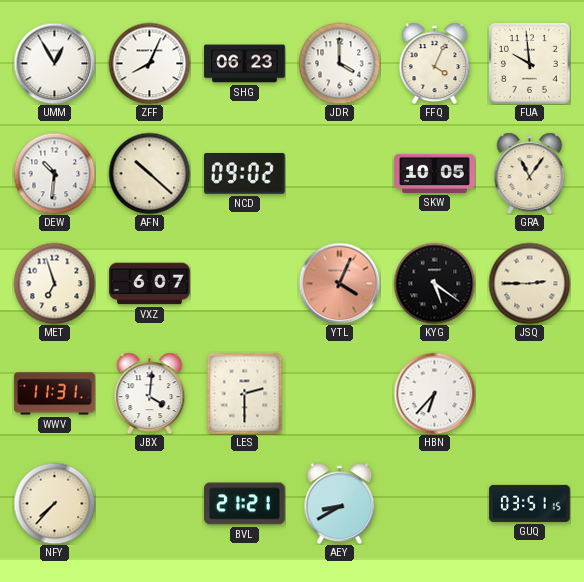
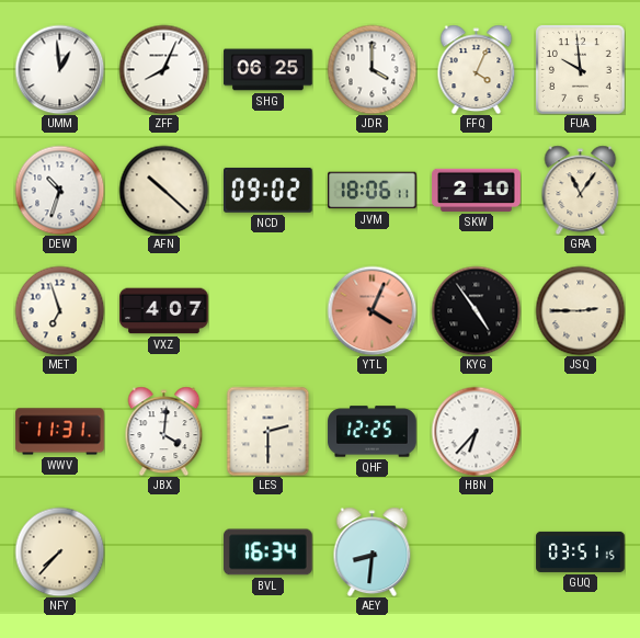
UMM: 12:55 -> 12:59
SHG: 06:23 -> 06:25
DEW: 10:31 -> 10:33
JVM: none -> 18:06
SKW: 10:05 -> 2:10
VXZ: 6:07 -> 4:07
KYG: 5:21 -> 4:54
QHF: none -> 12:25
BVL: 21:21 -> 16:34
AEY: 8:40 -> 8:31
